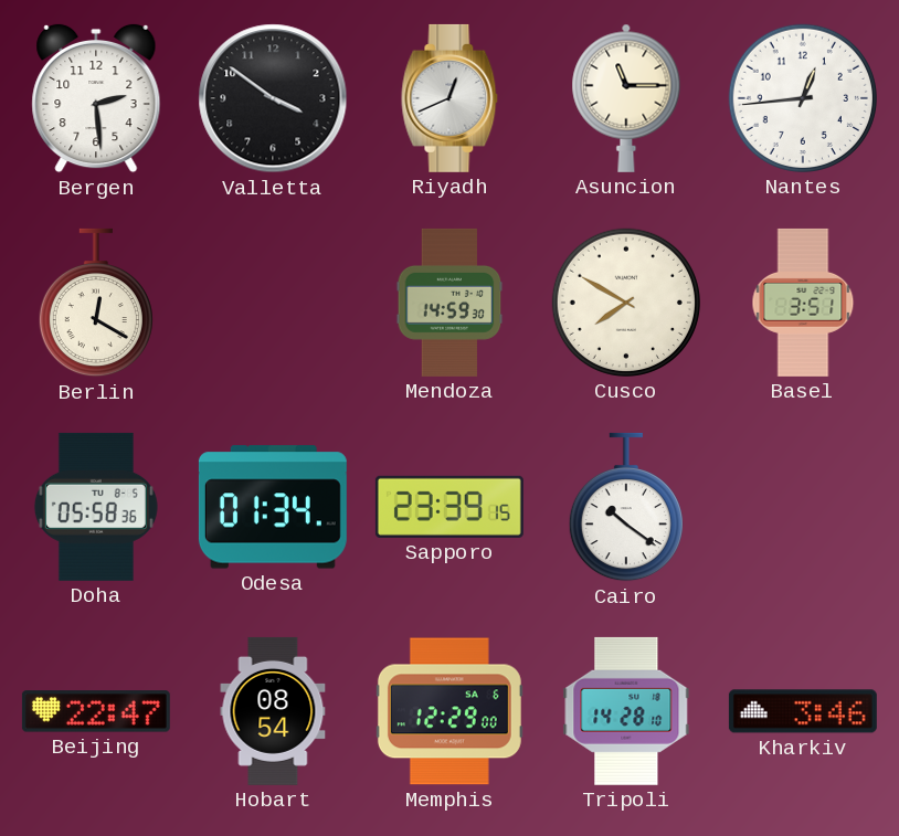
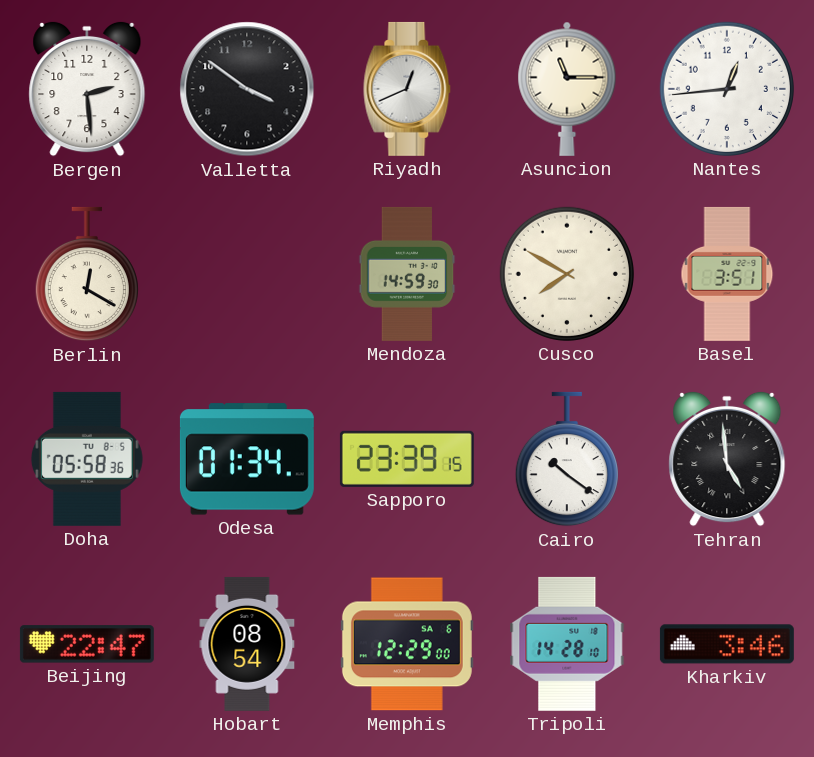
Tehran: none -> 4:59
